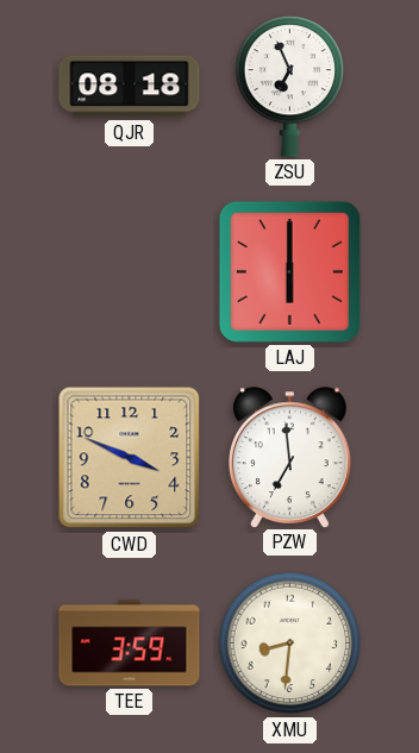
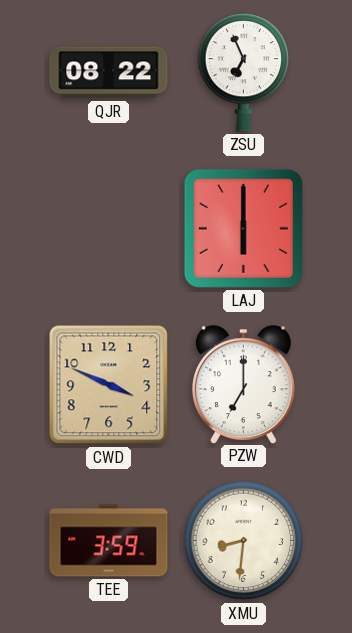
QJR: 08:18 -> 08:22
PZW: 6:59 -> 7:00
